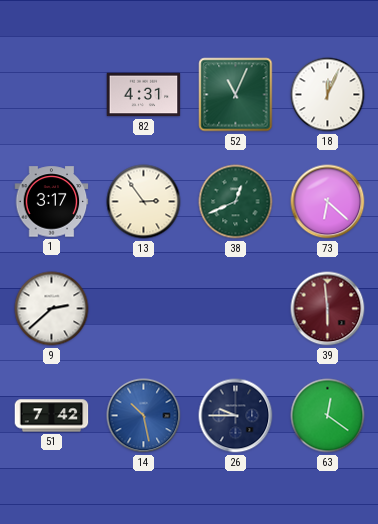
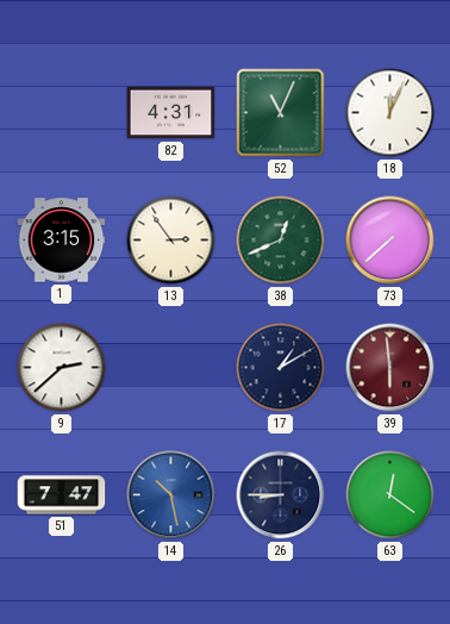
1: 3:17 -> 3:15
73: 6:22 -> 7:38
17: none -> 1:10
51: 7:42 -> 7:47
26: 9:45 -> 8:45
